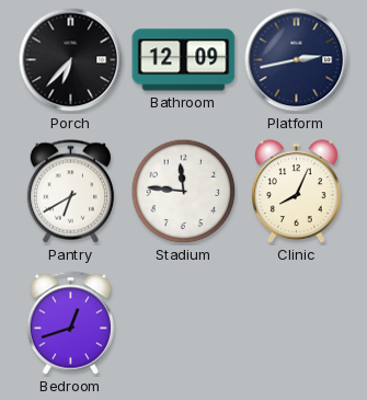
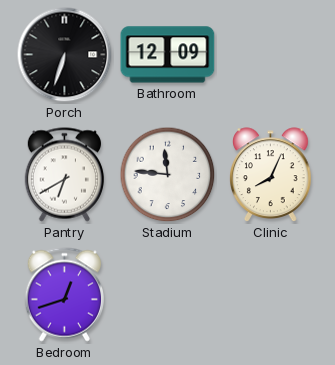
Porch: 6:37 -> 6:33
Platform: 2:43 -> none
